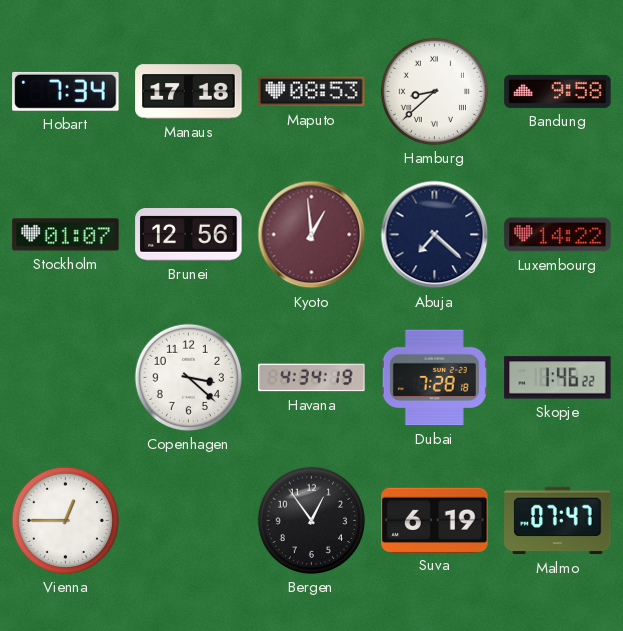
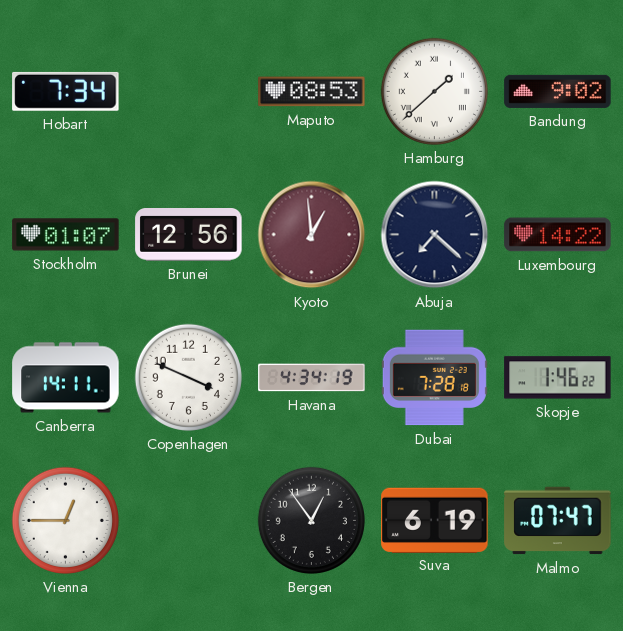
Manaus: 17:18 -> none
Hamburg: 8:38 -> 1:38
Bandung: 9:58 -> 9:02
Canberra: none -> 14:11
Copenhagen: 3:22 -> 3:49
